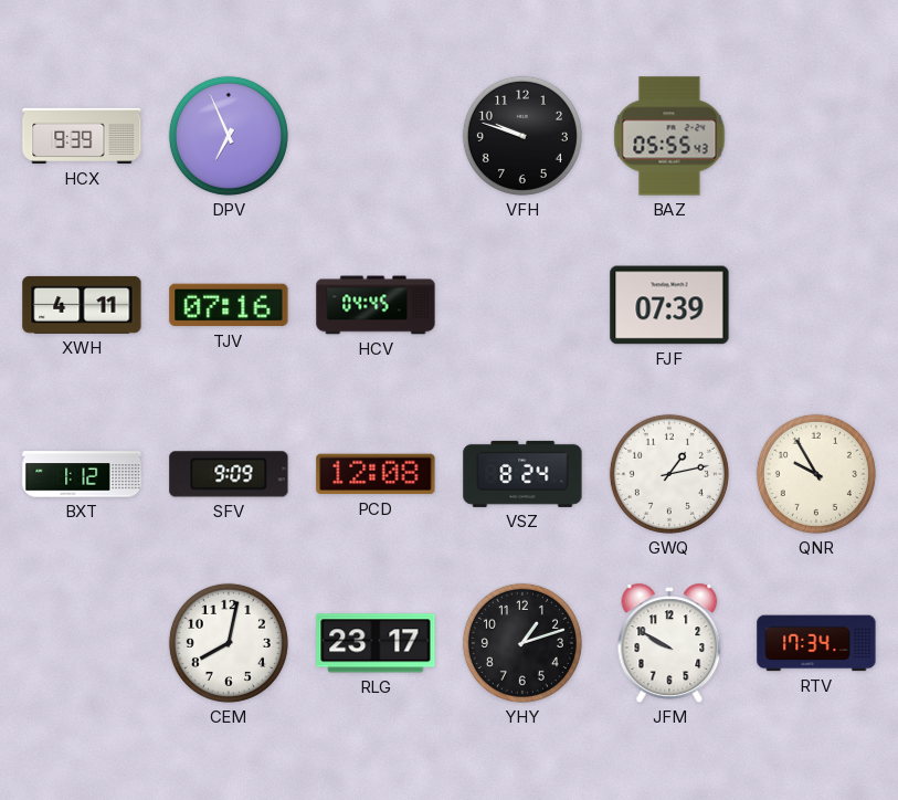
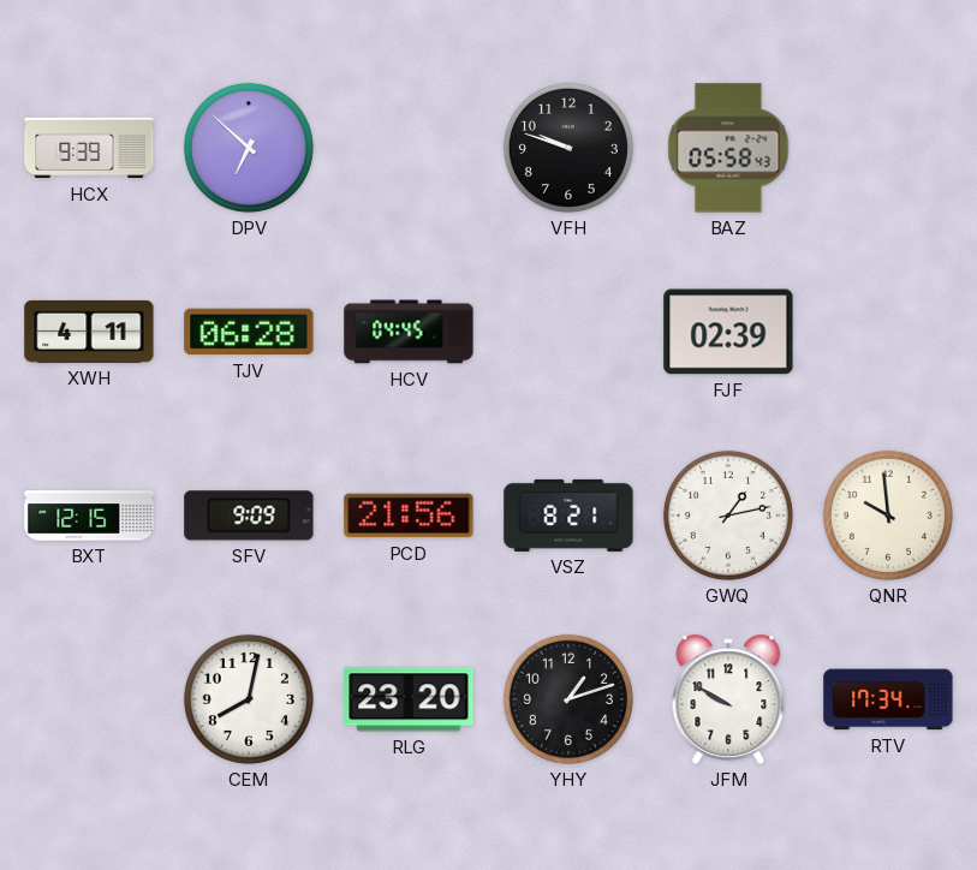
DPV: 6:56 -> 6:52
BAZ: 05:55 -> 05:58
TJV: 07:16 -> 06:28
FJF: 07:39 -> 02:39
BXT: 1:12 -> 12:15
PCD: 12:08 -> 21:56
VSZ: 8:24 -> 8:21
QNR: 9:55 -> 9:59
RLG: 23:17 -> 23:20
